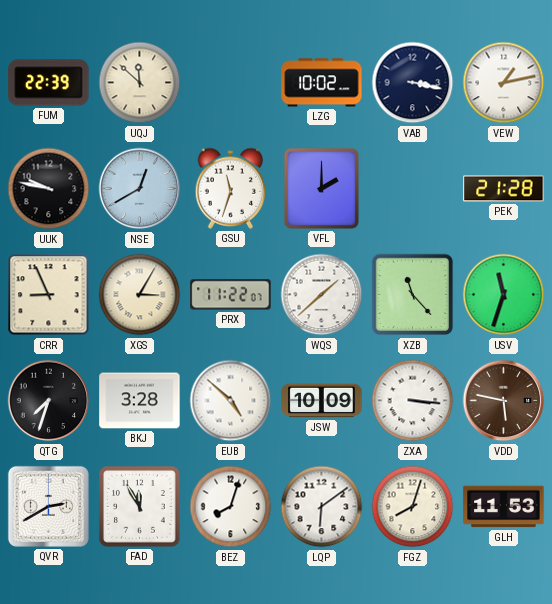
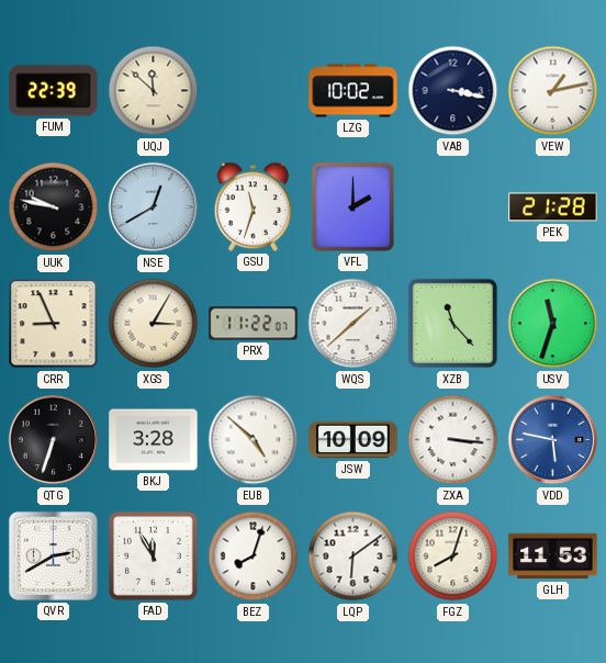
QTG: 7:33 -> 6:33
VDD dial: brown -> blue
